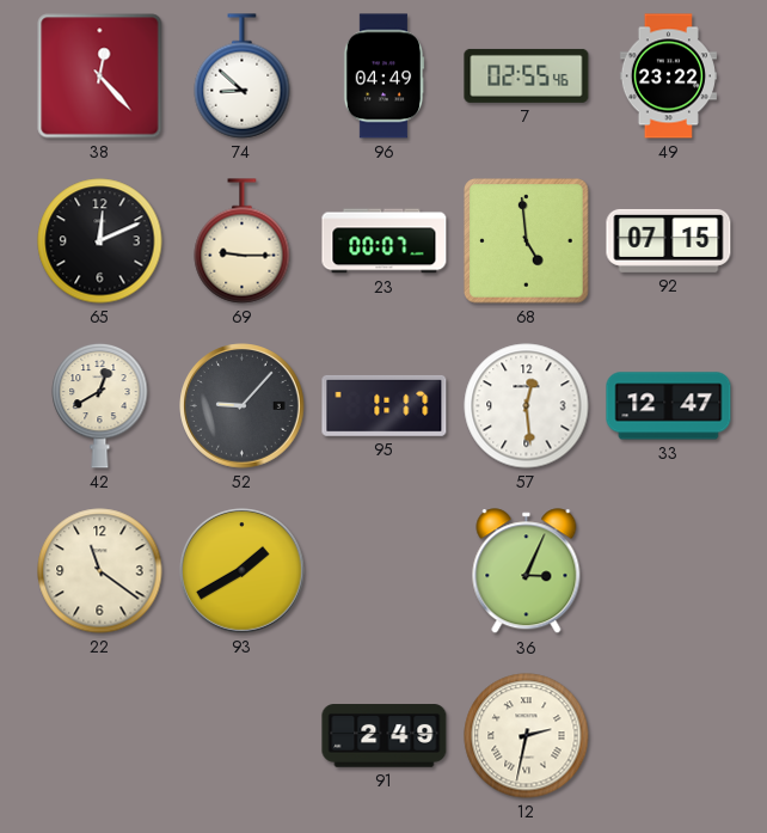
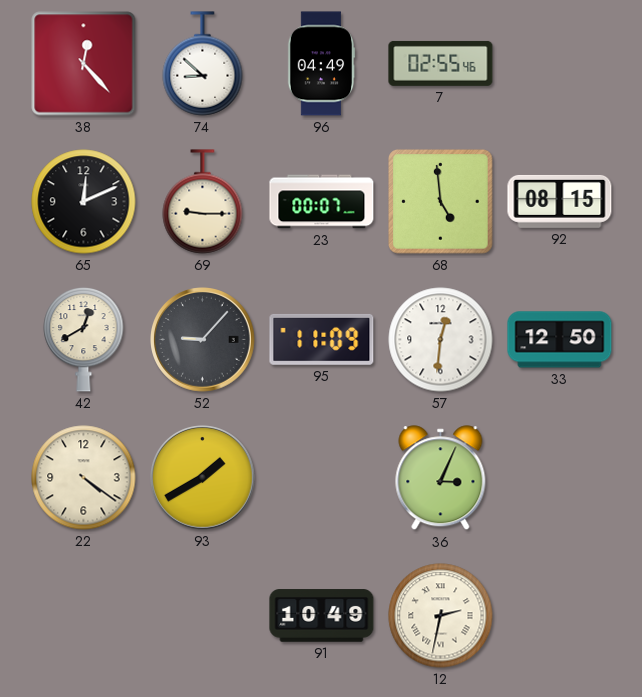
49: 23:22 -> none
92: 07:15 -> 08:15
95: 1:17 -> 11:09
57: 12:29 -> 12:31
33: 12:47 -> 12:50
22: 11:21 -> 4:21
91: 2:49 -> 10:49
